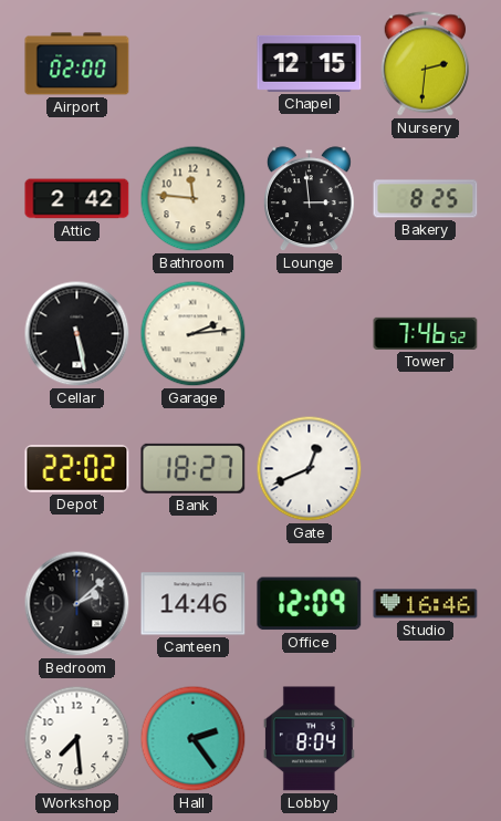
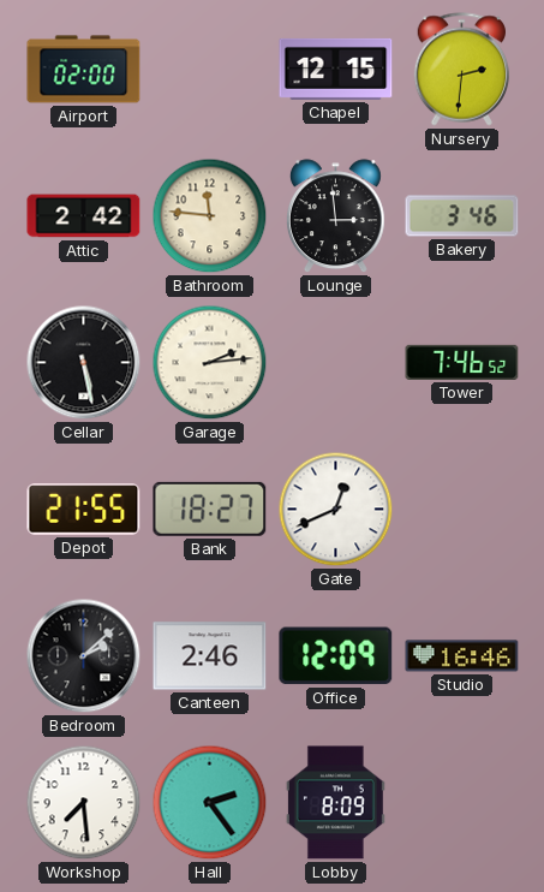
Bakery: 8:25 -> 3:46
Depot: 22:02 -> 21:55
Canteen: 14:46 -> 2:46
Lobby: 8:04 -> 8:09
